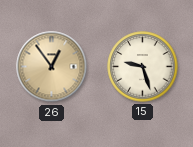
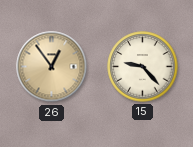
15: 9:27 -> 9:23
